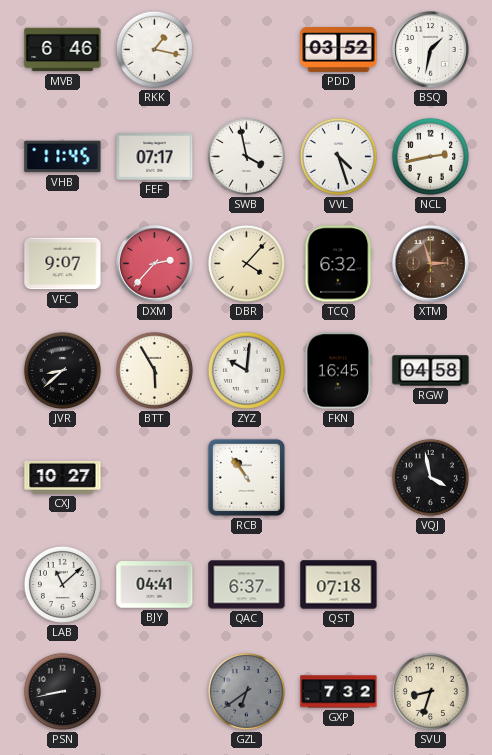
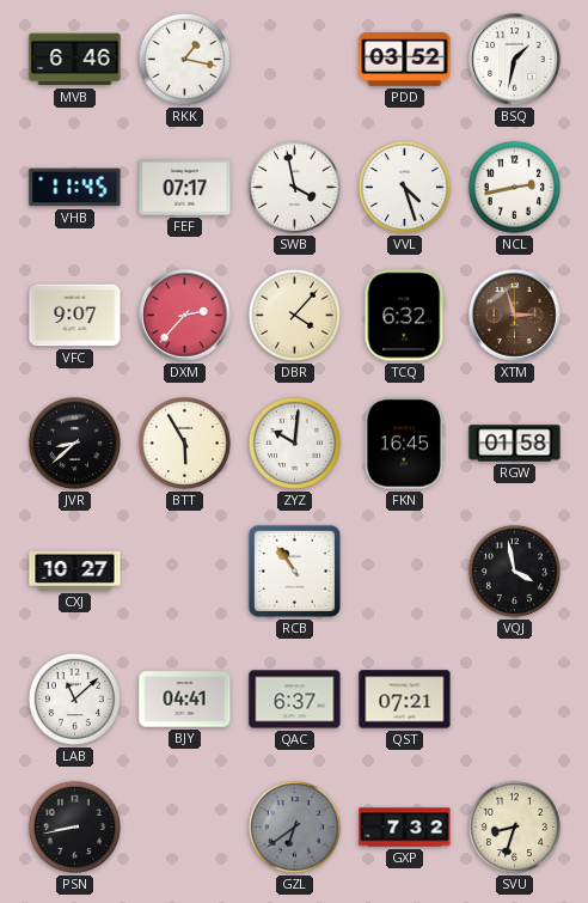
RGW: 04:58 -> 01:58
QST: 07:18 -> 07:21
